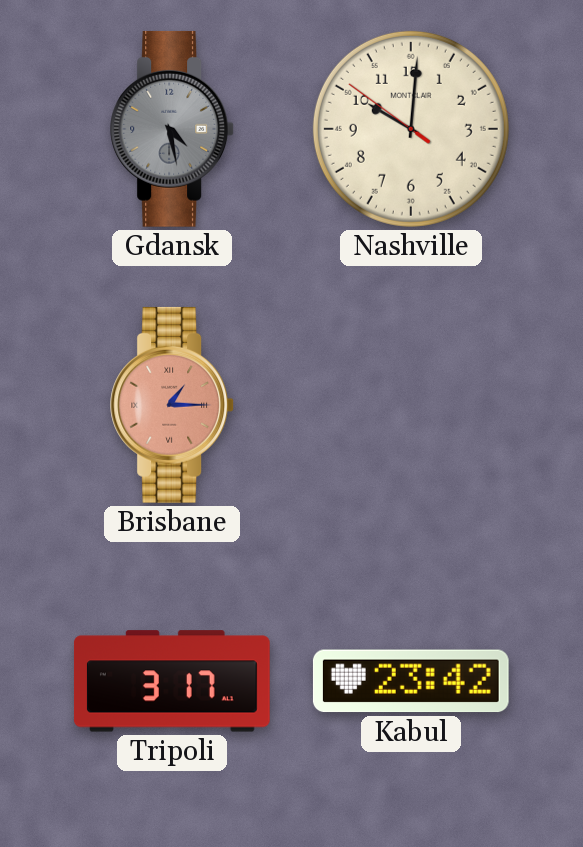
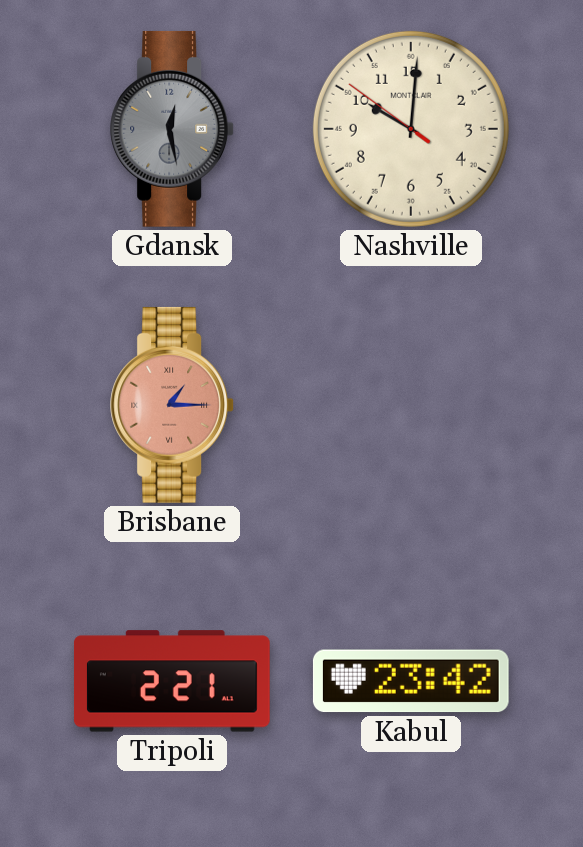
Gdansk: 4:28 -> 12:28
Tripoli: 3:17 -> 2:21
